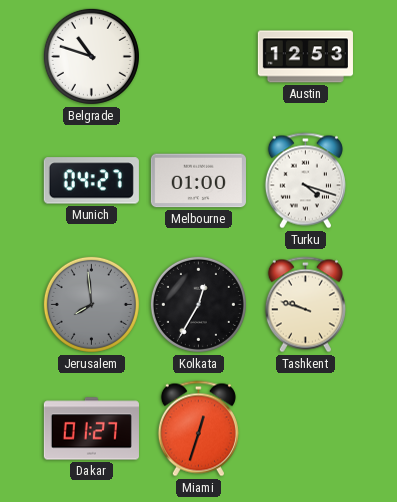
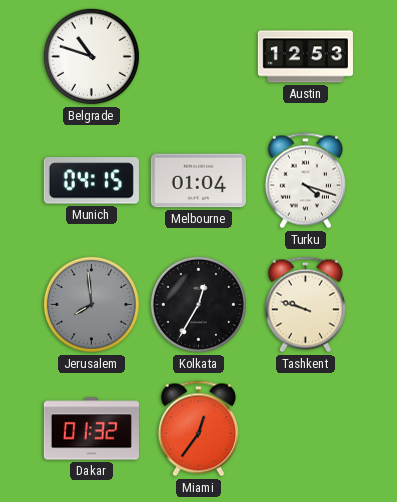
Munich: 04:27 -> 04:15
Melbourne: 01:00 -> 01:04
Dakar: 01:27 -> 01:32
Miami: 12:33 -> 12:36
